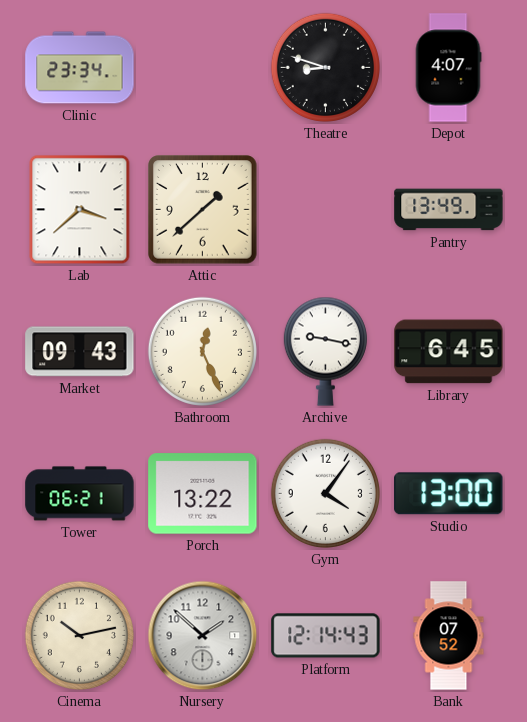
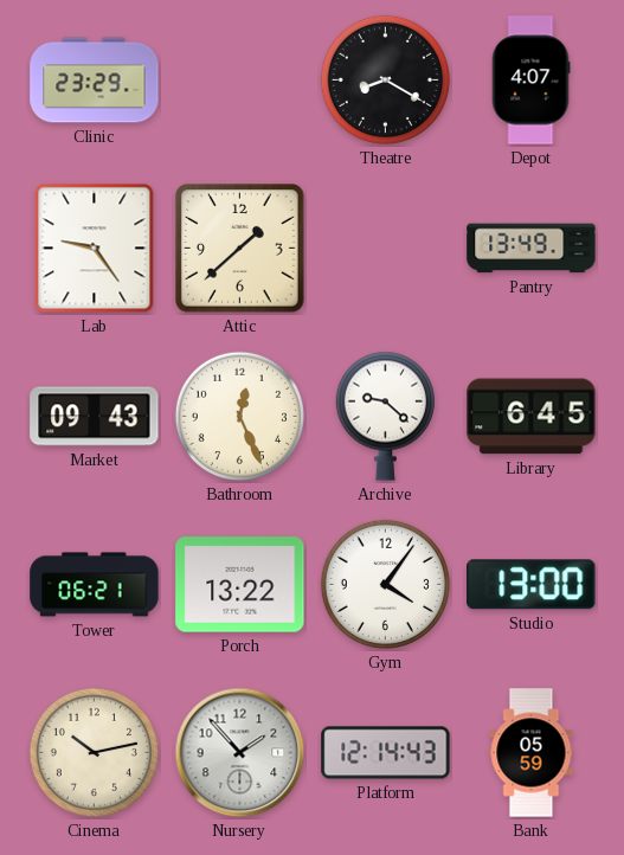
Clinic: 23:34 -> 23:29
Theatre: 8:48 -> 8:20
Lab: 3:38 -> 9:24
Archive: 9:17 -> 9:22
Nursery: 1:52 -> 1:53
Bank: 07:52 -> 05:59
